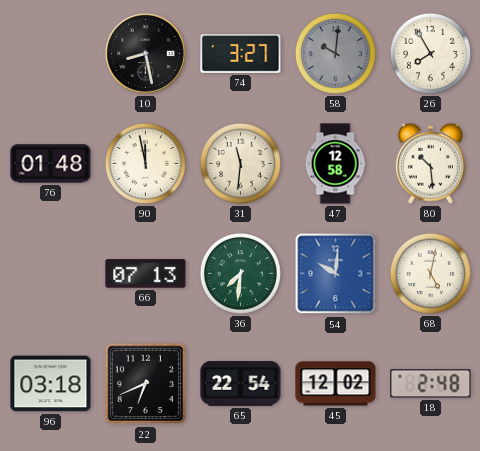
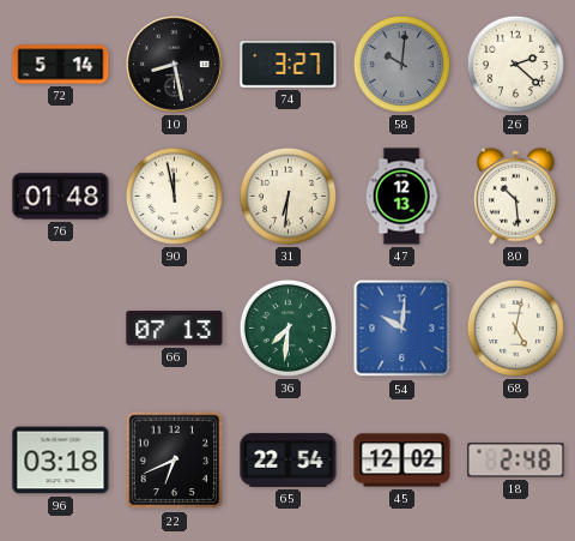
72: none -> 5:14
26: 7:55 -> 2:22
31: 11:31 -> 6:31
47: 12:58 -> 12:13
